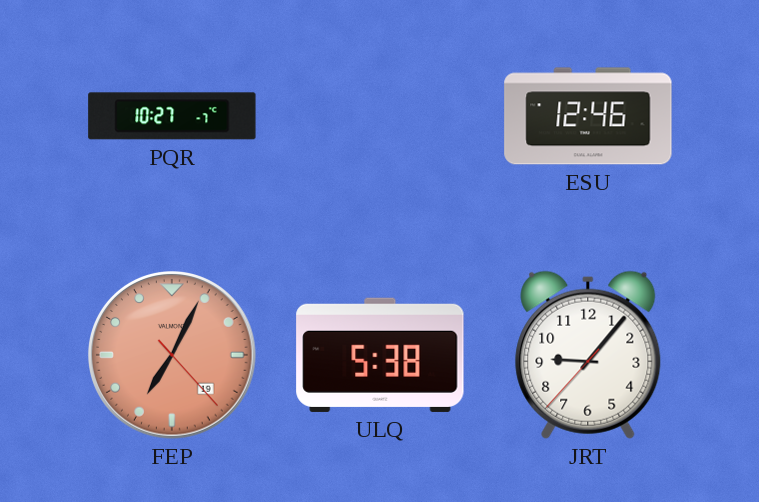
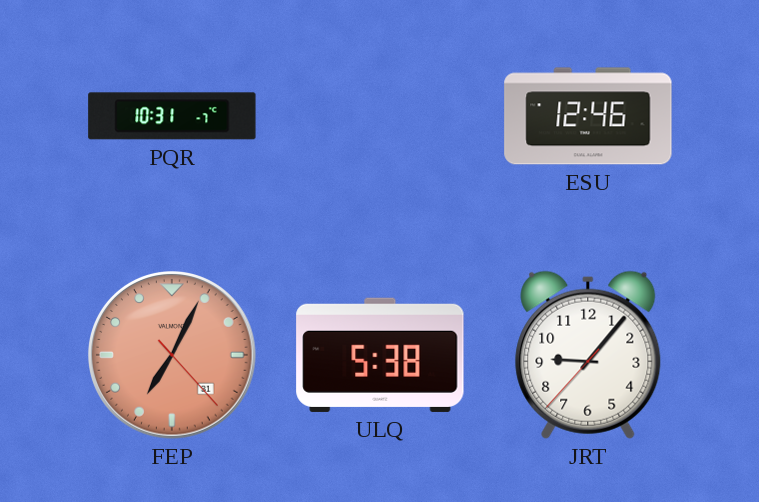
PQR: 10:27 -> 10:31
FEP date: 19 -> 31
